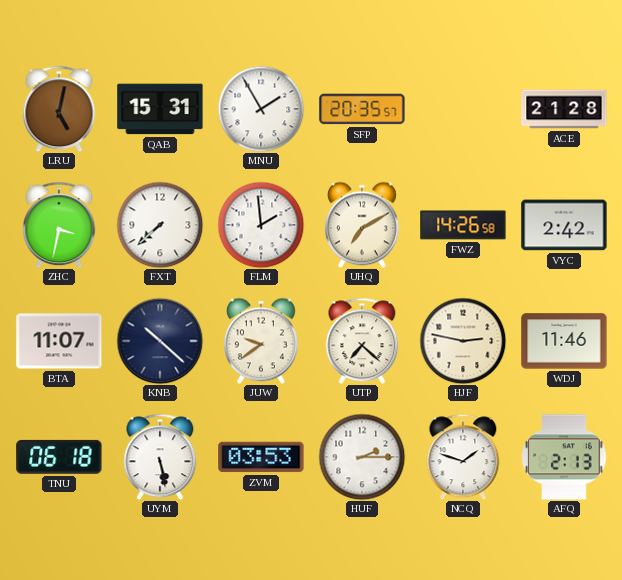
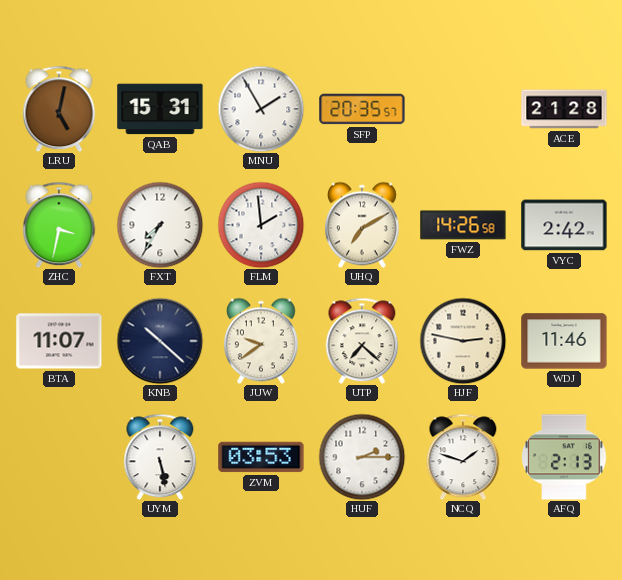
FXT: 7:38 -> 7:35
TNU: 06:18 -> none
